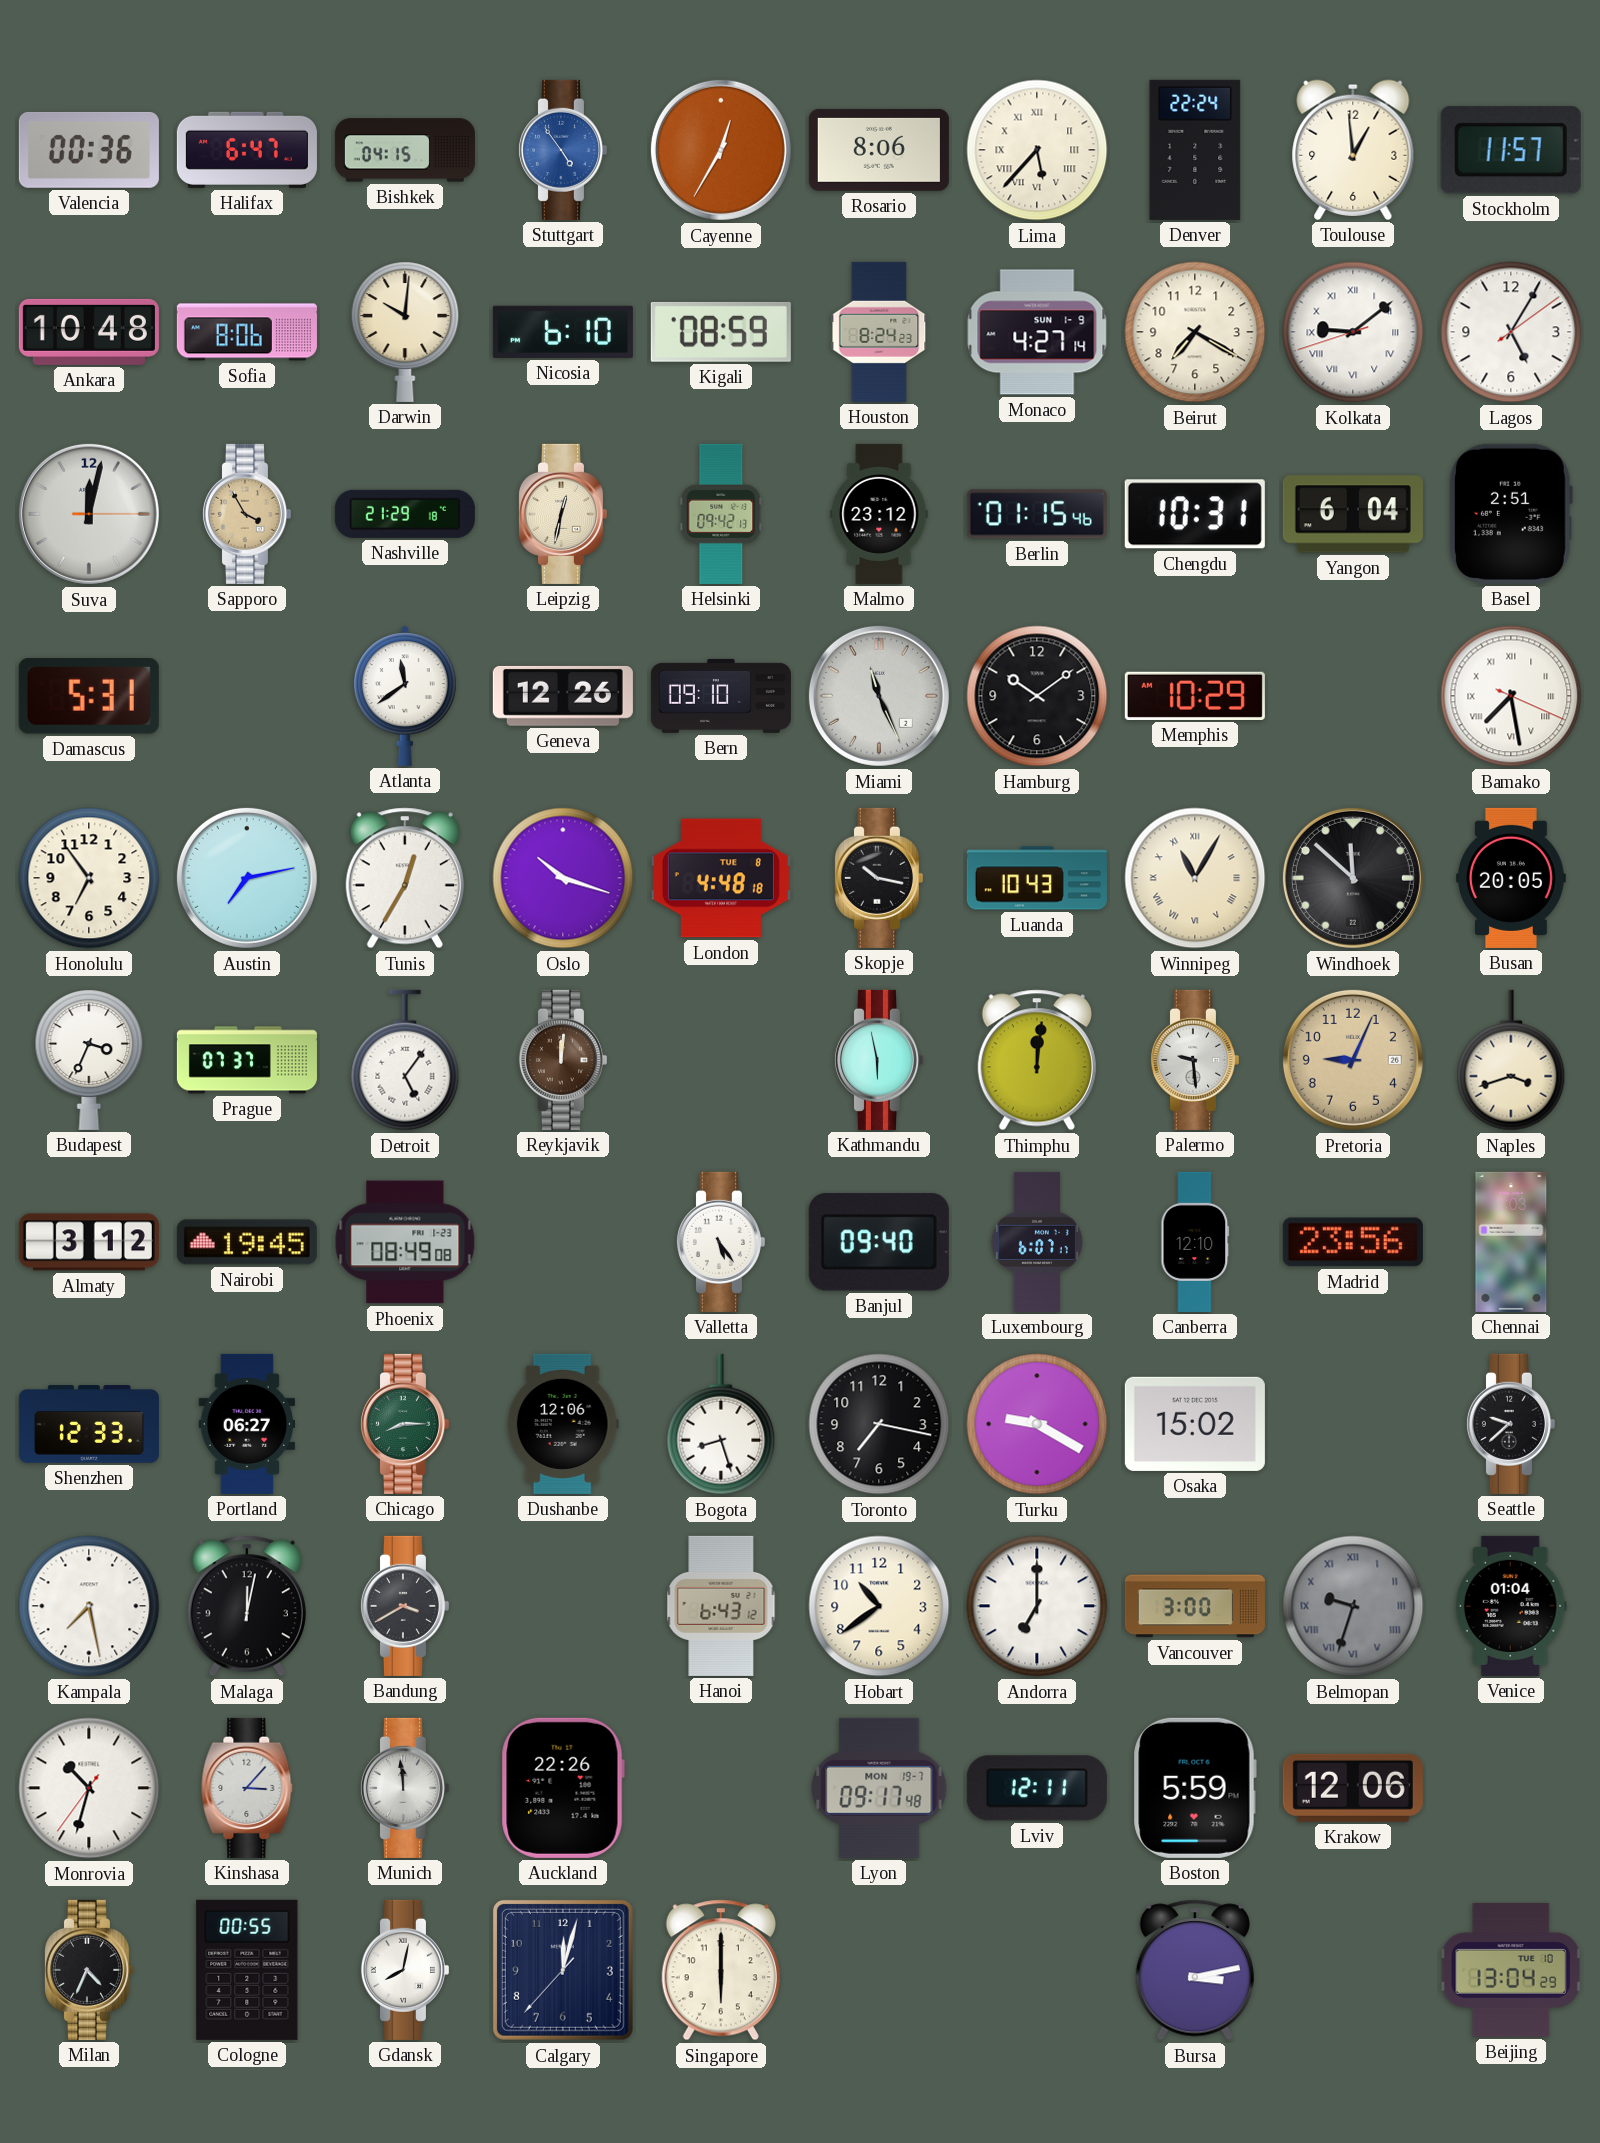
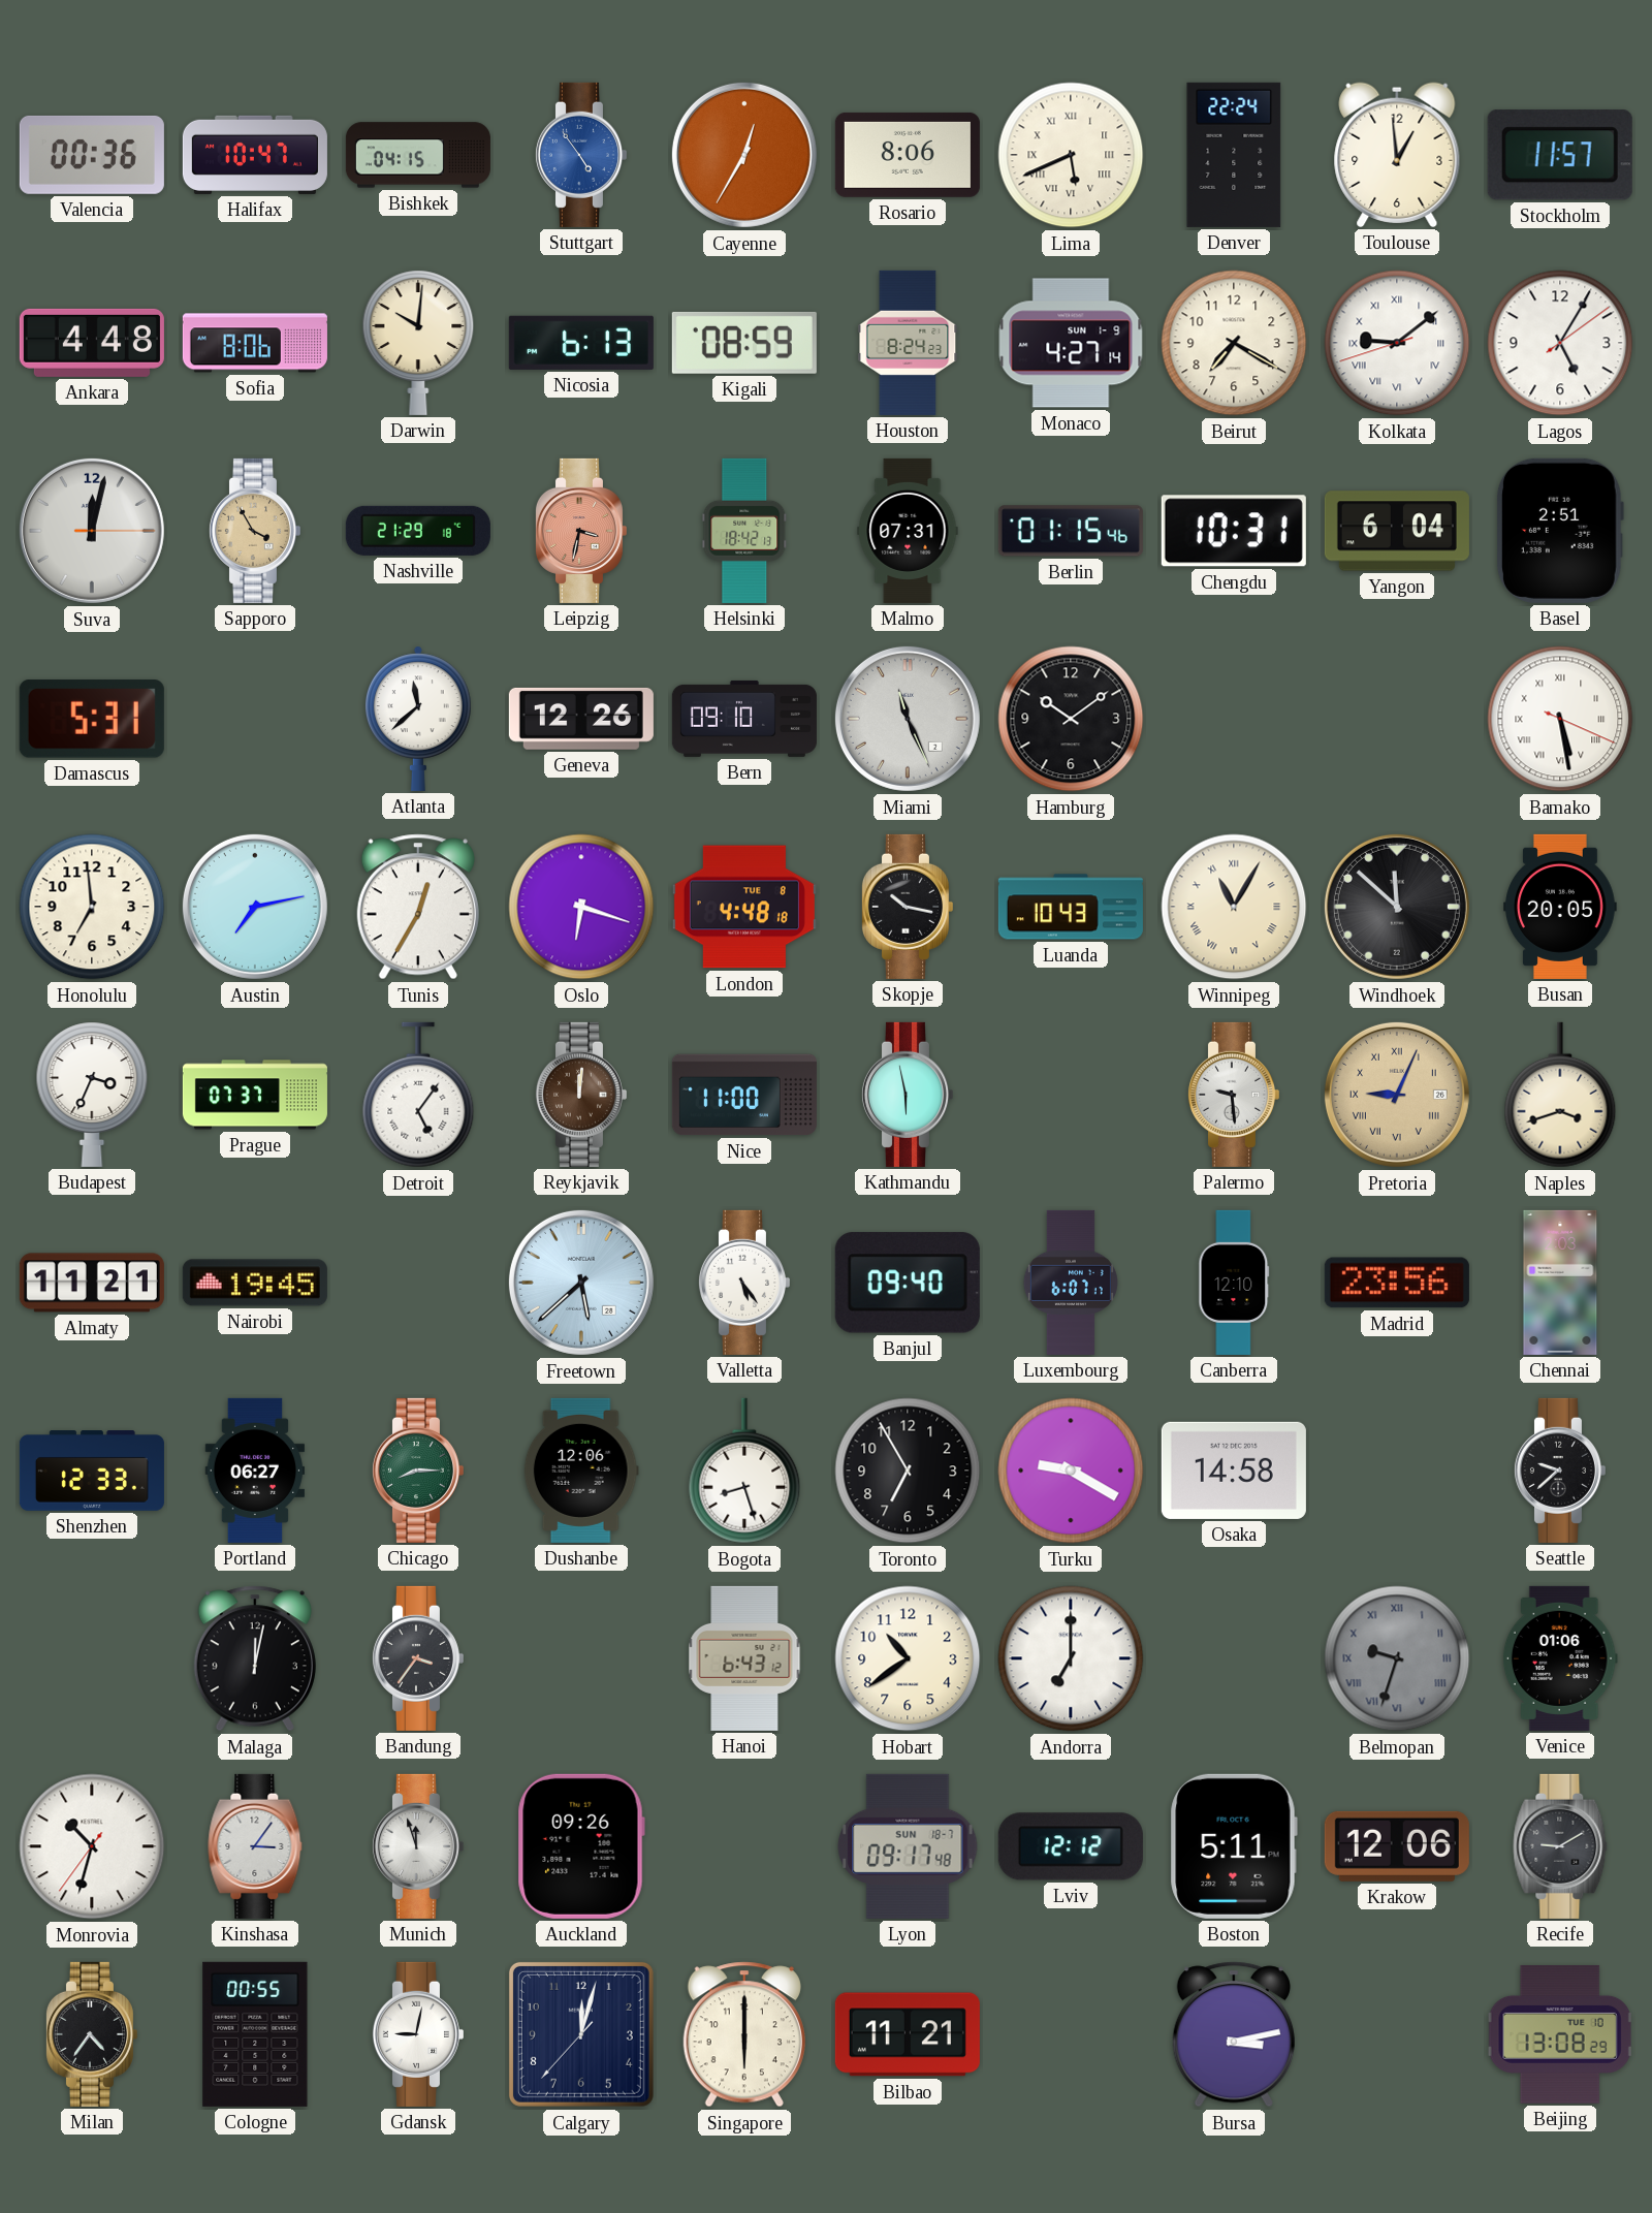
Halifax: 6:47 -> 10:47
Lima: 5:37 -> 5:41
Ankara: 10:48 -> 4:48
Nicosia: 6:10 -> 6:13
Leipzig: 12:32 -> 3:32
Leipzig dial: cream -> salmon
Helsinki: 09:42 -> 18:42
Malmo: 23:12 -> 07:31
Atlanta: 11:39 -> 11:38
Memphis: 10:29 -> none
Bamako: 7:28 -> 5:28
Honolulu: 6:54 -> 6:59
Oslo: 10:18 -> 6:18
Nice: none -> 11:00
Thimphu: 12:01 -> none
Pretoria numerals: Arabic -> Roman
Almaty: 3:12 -> 11:21
Phoenix: 08:49 -> none
Freetown: none -> 5:38
Toronto: 7:17 -> 6:55
Osaka: 15:02 -> 14:58
Kampala: 7:28 -> none
Bandung: 3:40 -> 3:36
Vancouver: 3:00 -> none
Venice: 01:04 -> 01:06
Kinshasa: 3:07 -> 3:06
Munich: 11:59 -> 11:57
Auckland: 22:26 -> 09:26
Lyon date: MON 19-7 -> SUN 18-7
Lviv: 12:11 -> 12:12
Boston: 5:59 -> 5:11
Recife: none -> 9:10
Milan: 4:34 -> 4:36
Gdansk: 8:02 -> 9:02
Bilbao: none -> 11:21
Beijing: 13:04 -> 13:08
